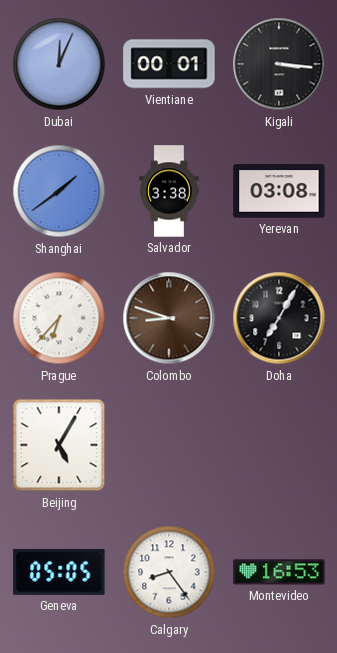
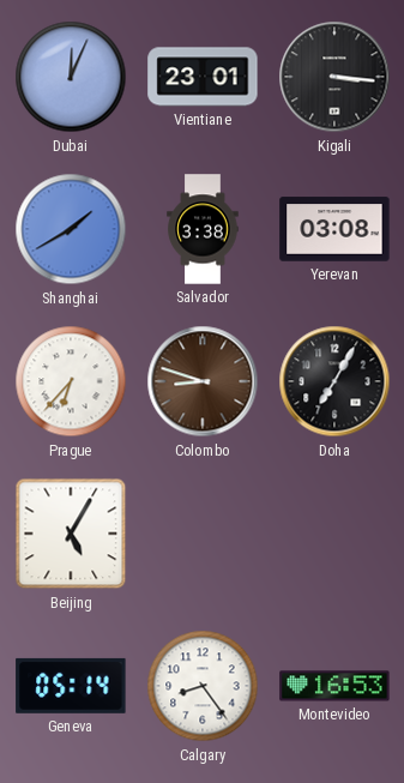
Vientiane: 00:01 -> 23:01
Shanghai: 1:39 -> 1:40
Geneva: 05:05 -> 05:14
